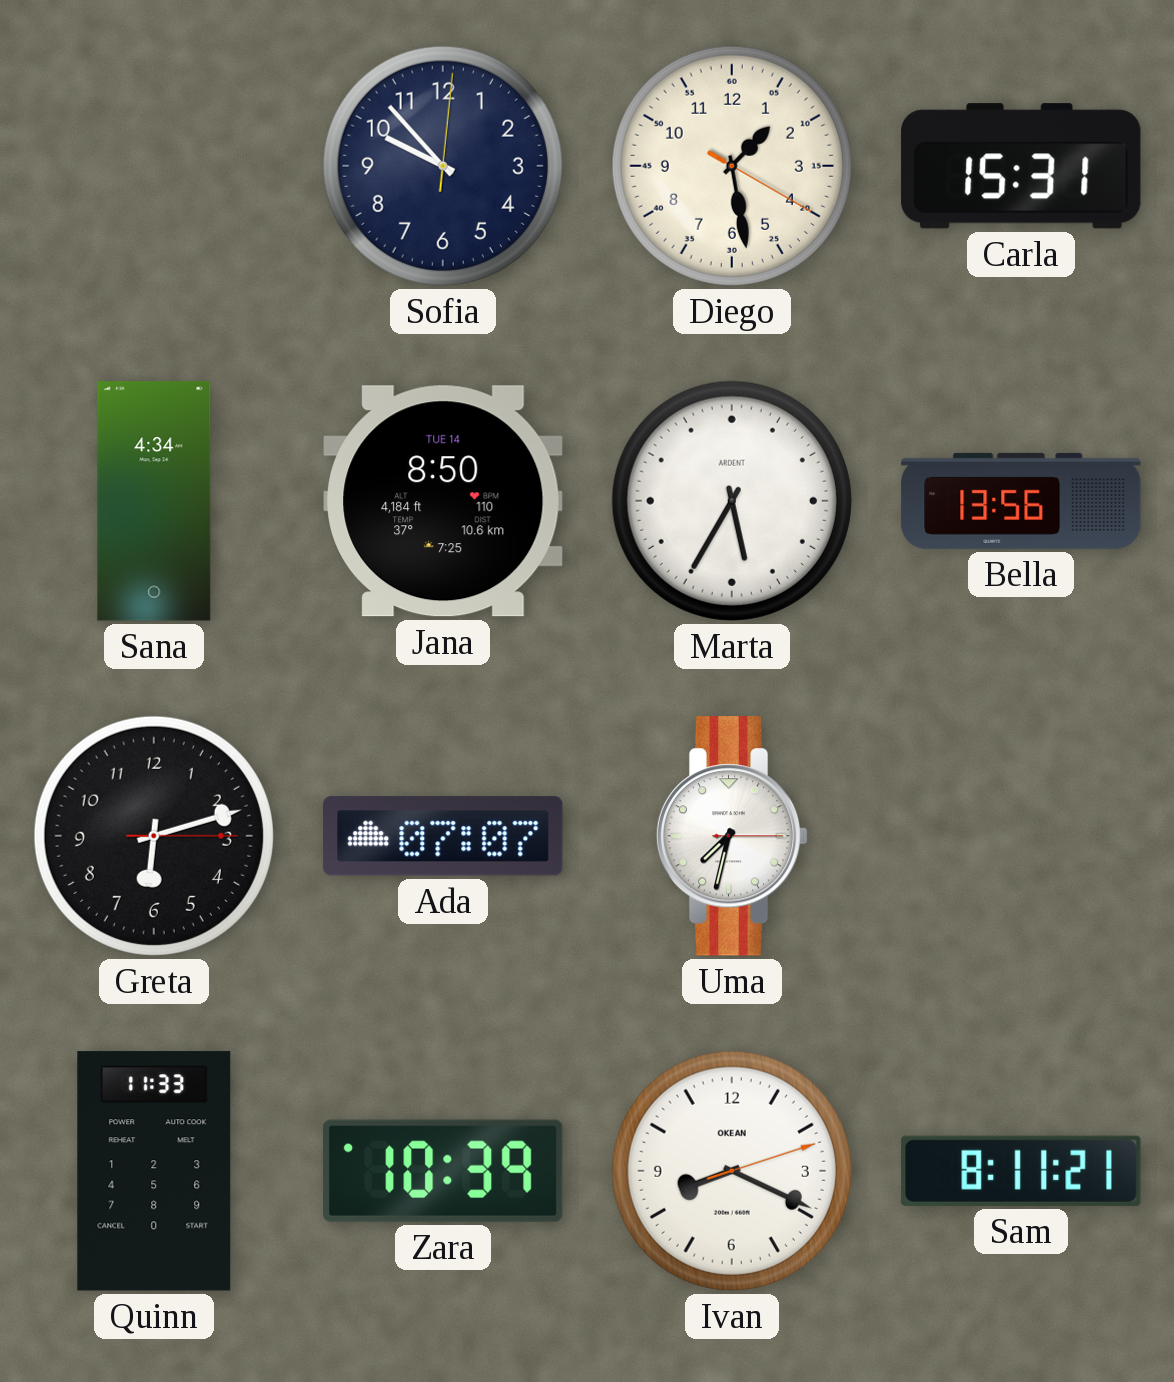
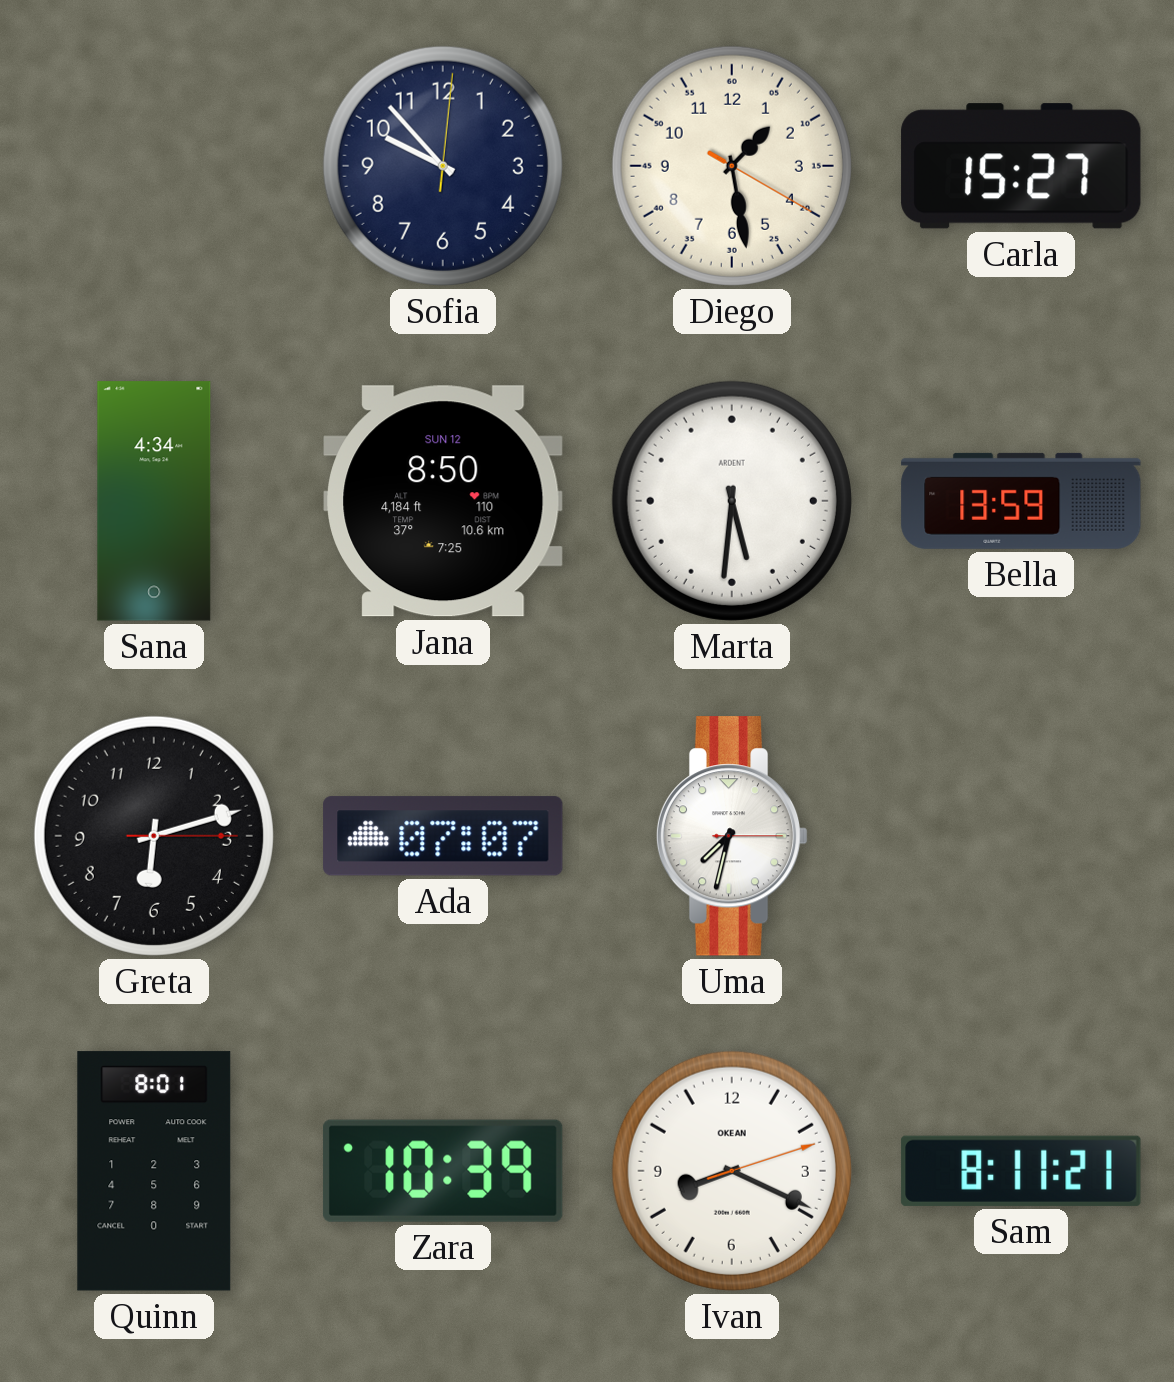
Carla: 15:31 -> 15:27
Jana date: TUE 14 -> SUN 12
Marta: 5:35 -> 5:31
Bella: 13:56 -> 13:59
Quinn: 11:33 -> 8:01
